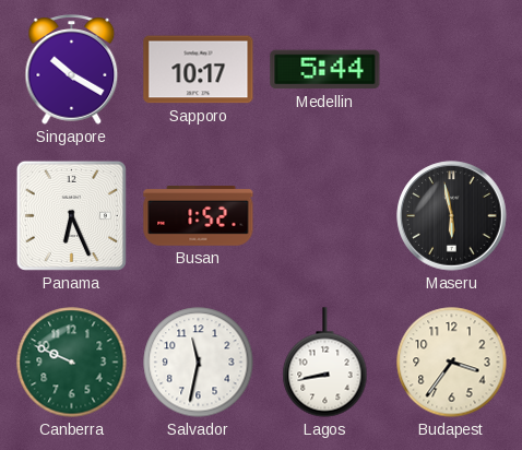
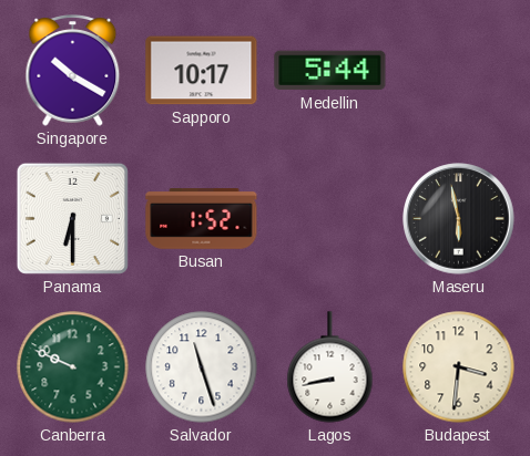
Panama: 6:26 -> 6:30
Salvador: 11:32 -> 11:27
Budapest: 3:36 -> 3:31
